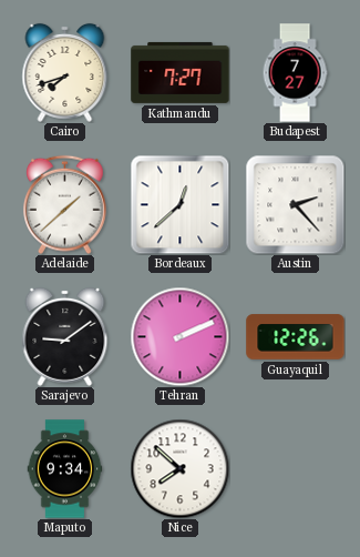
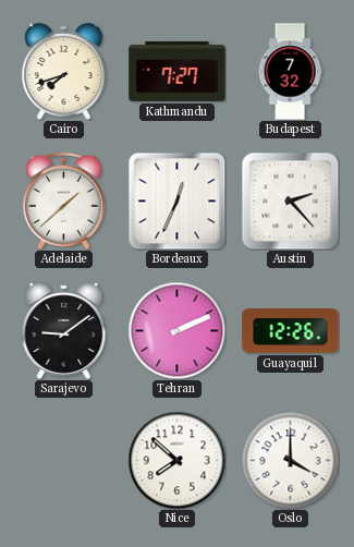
Budapest: 7:27 -> 7:32
Bordeaux: 12:38 -> 12:34
Maputo: 9:34 -> none
Oslo: none -> 4:00
